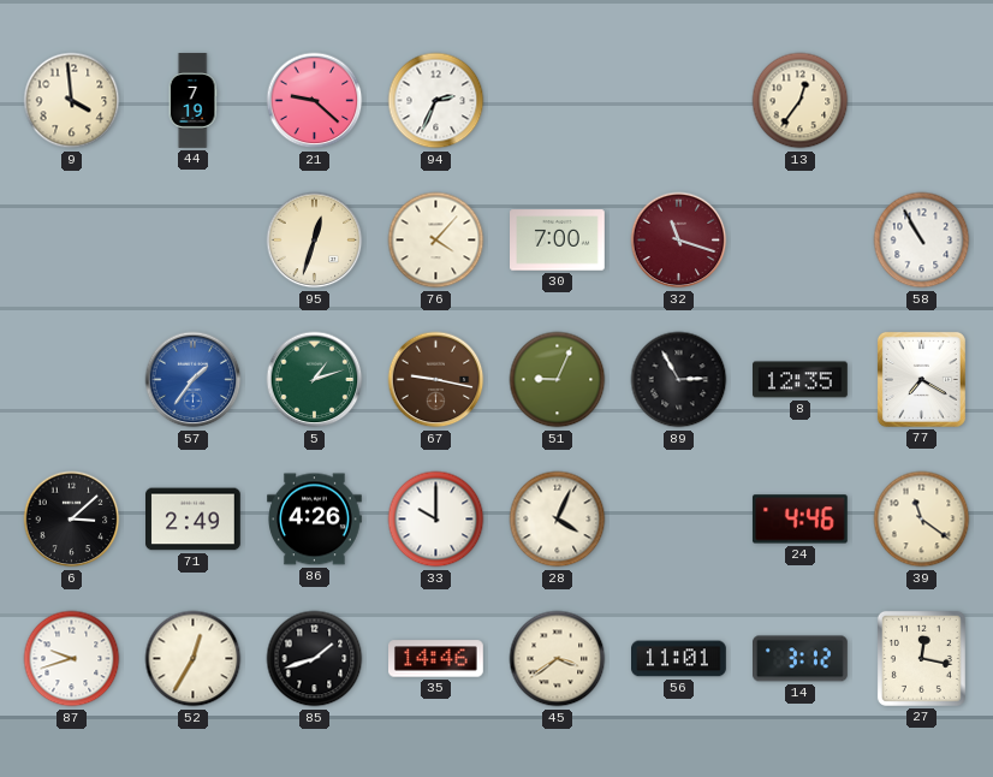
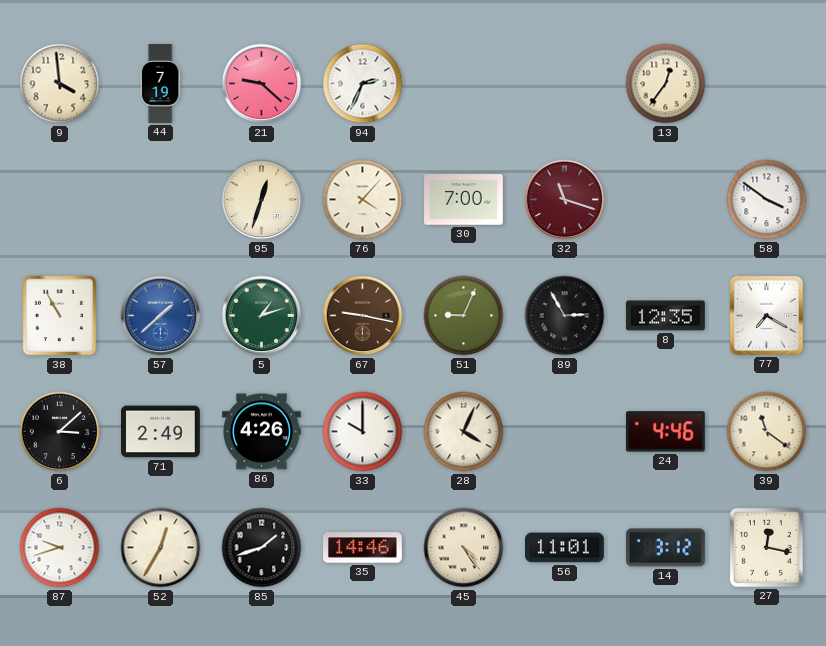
58: 10:55 -> 3:51
38: none -> 10:55
57: 1:36 -> 1:38
45: 3:39 -> 4:24
